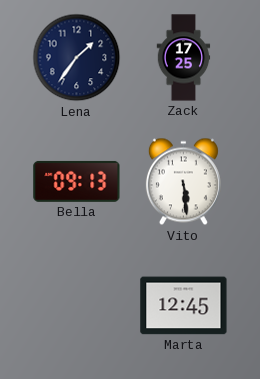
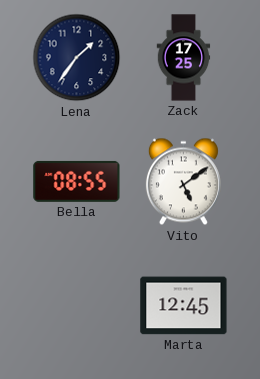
Bella: 09:13 -> 08:55
Vito: 5:29 -> 5:09
